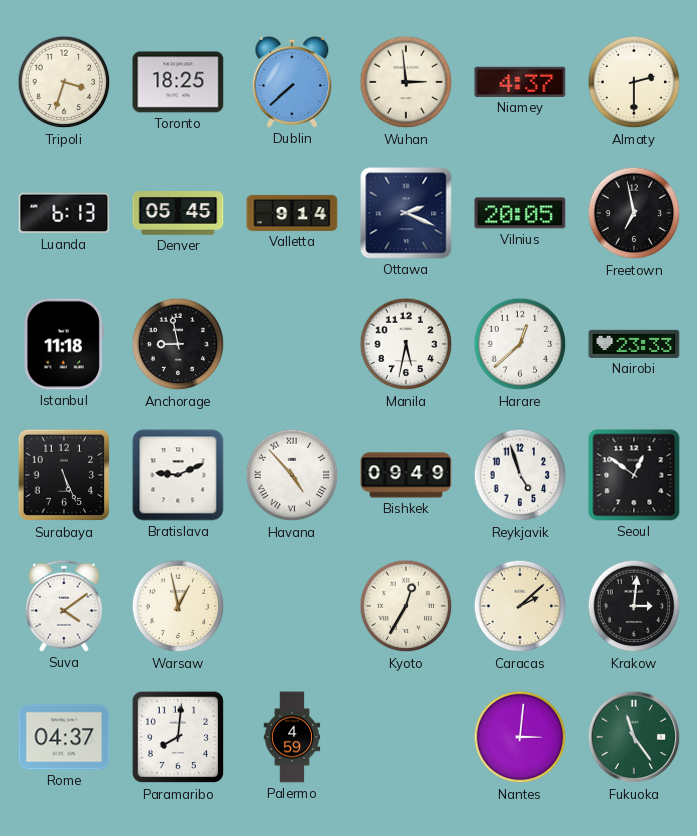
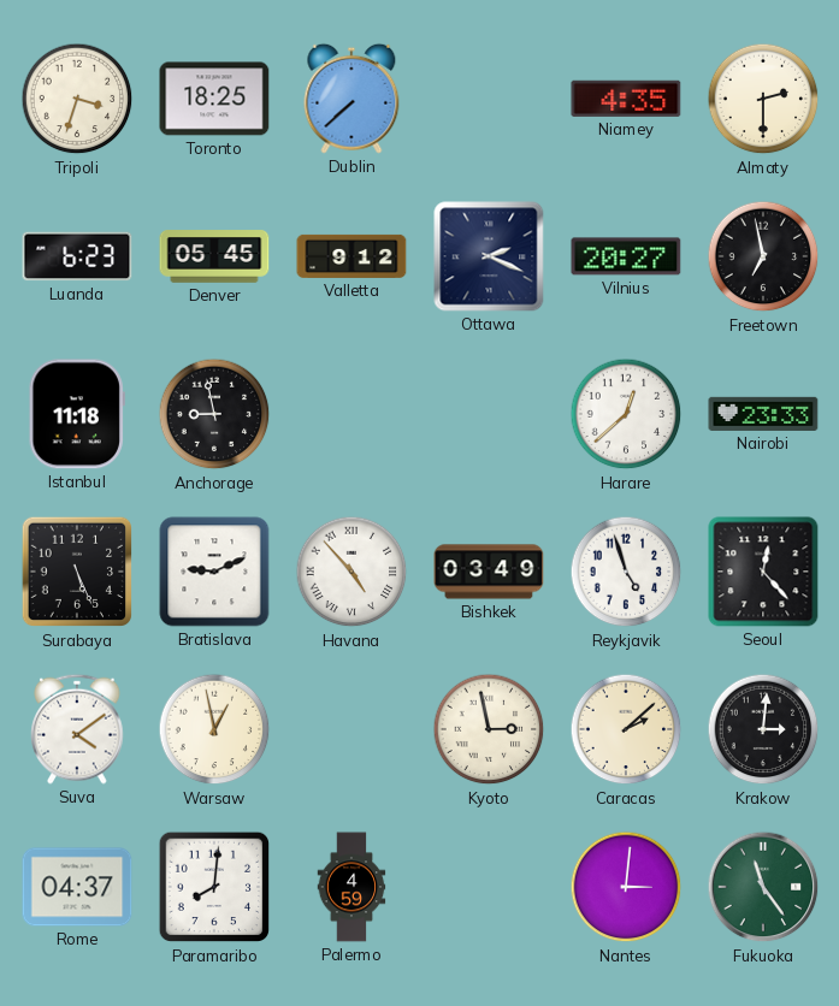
Wuhan: 2:59 -> none
Niamey: 4:37 -> 4:35
Luanda: 6:13 -> 6:23
Valletta: 9:14 -> 9:12
Vilnius: 20:05 -> 20:27
Manila: 5:32 -> none
Bishkek: 09:49 -> 03:49
Seoul: 12:51 -> 12:23
Kyoto: 12:35 -> 2:58
